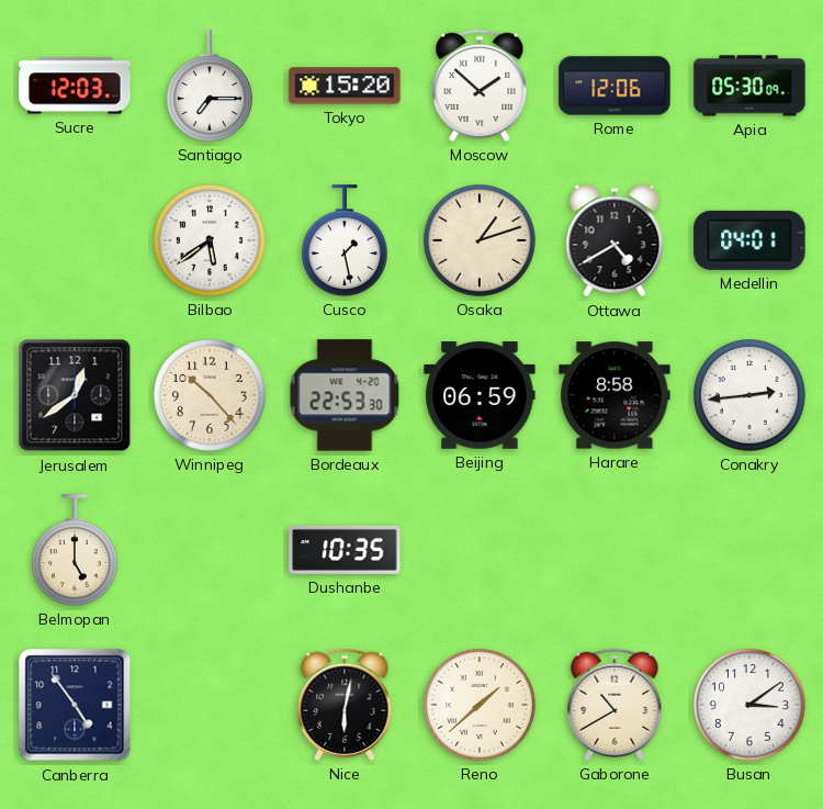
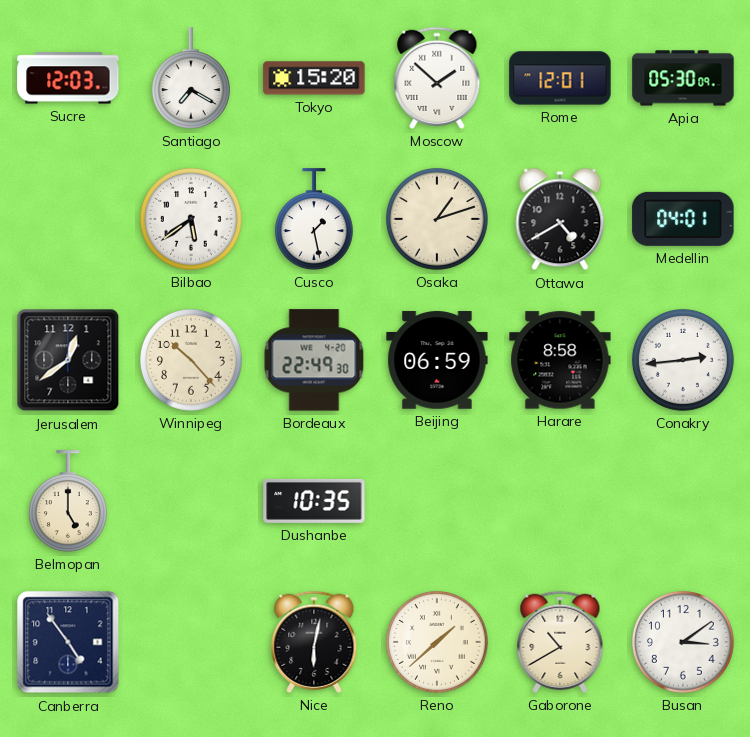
Santiago: 7:15 -> 7:20
Rome: 12:06 -> 12:01
Bordeaux: 22:53 -> 22:49
